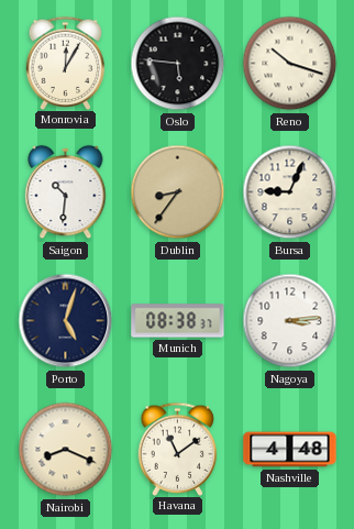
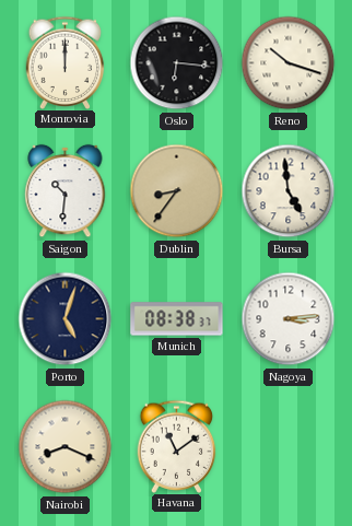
Monrovia: 12:05 -> 12:00
Oslo: 5:46 -> 6:16
Bursa: 9:04 -> 4:59
Nashville: 4:48 -> none
